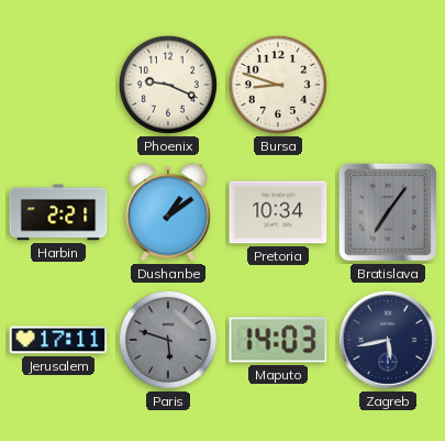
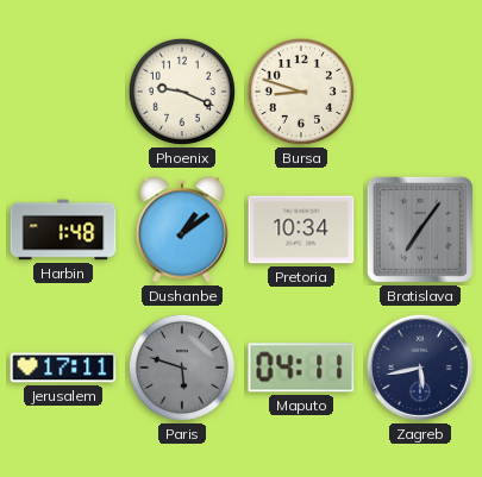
Harbin: 2:21 -> 1:48
Maputo: 14:03 -> 04:11
